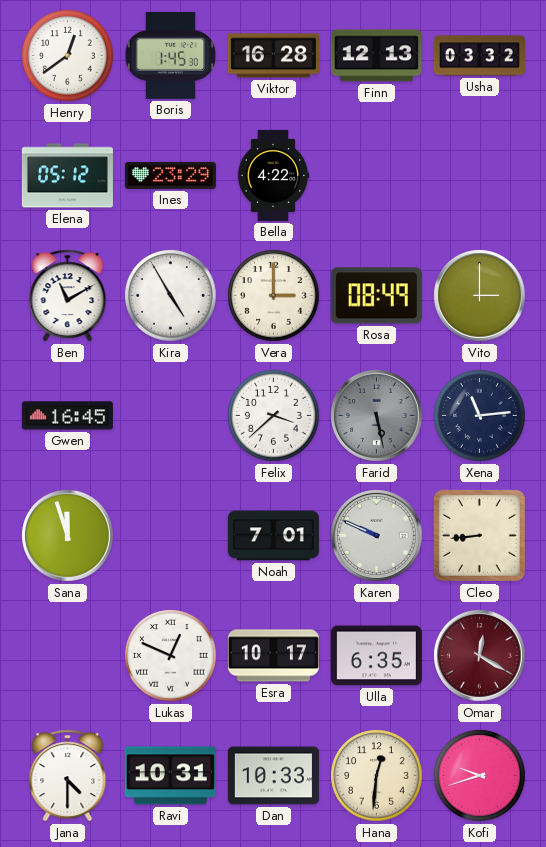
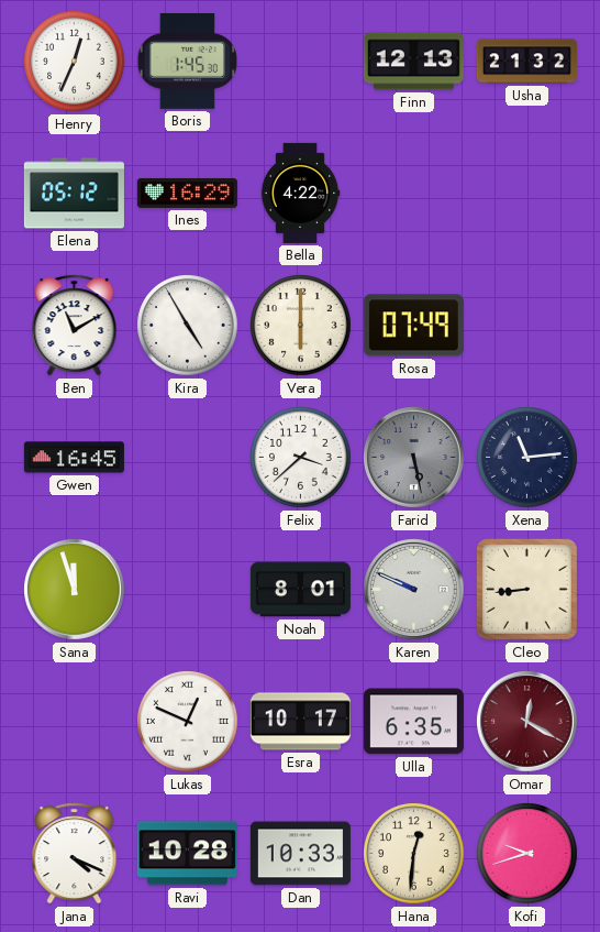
Henry: 12:39 -> 12:34
Viktor: 16:28 -> none
Usha: 03:32 -> 21:32
Ines: 23:29 -> 16:29
Vera: 3:00 -> 6:00
Rosa: 08:49 -> 07:49
Vito: 3:00 -> none
Noah: 7:01 -> 8:01
Jana: 4:30 -> 4:19
Ravi: 10:31 -> 10:28
